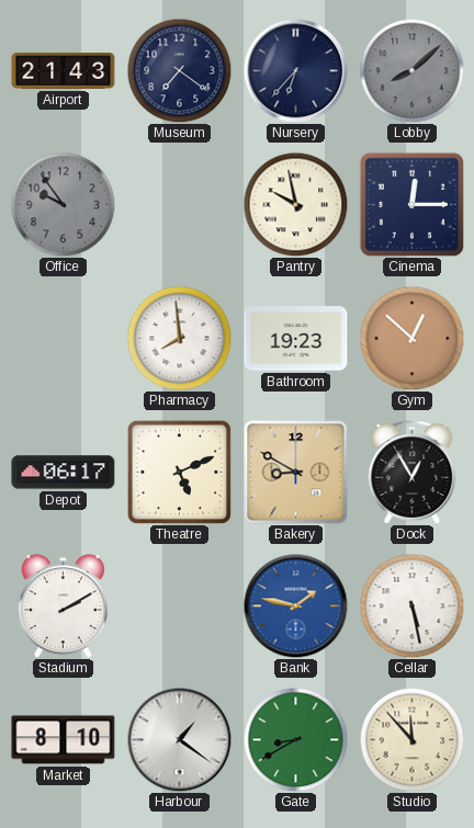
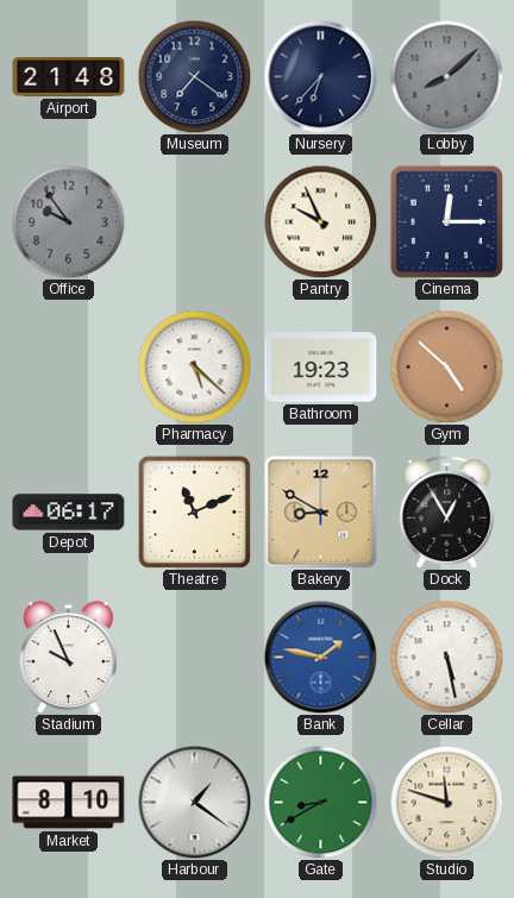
Airport: 21:43 -> 21:48
Pantry: 9:58 -> 9:56
Pharmacy: 7:59 -> 5:22
Gym: 12:52 -> 4:52
Theatre: 5:11 -> 11:11
Stadium: 2:10 -> 9:56
Studio: 11:53 -> 11:48
